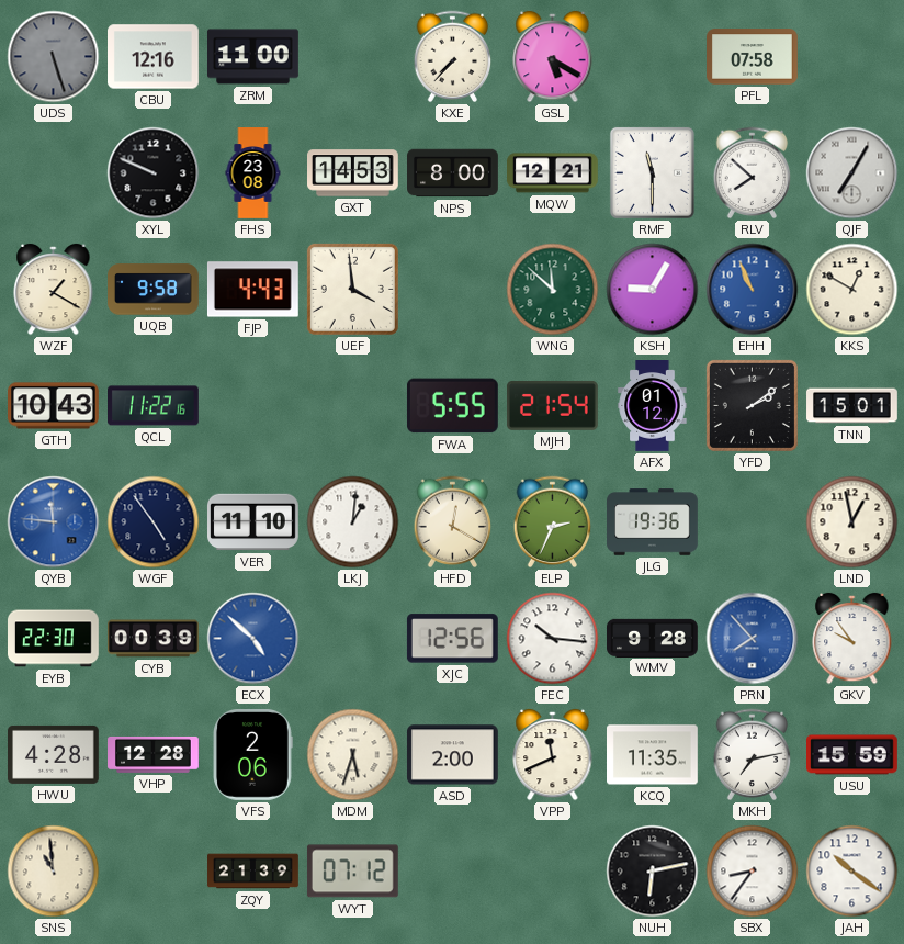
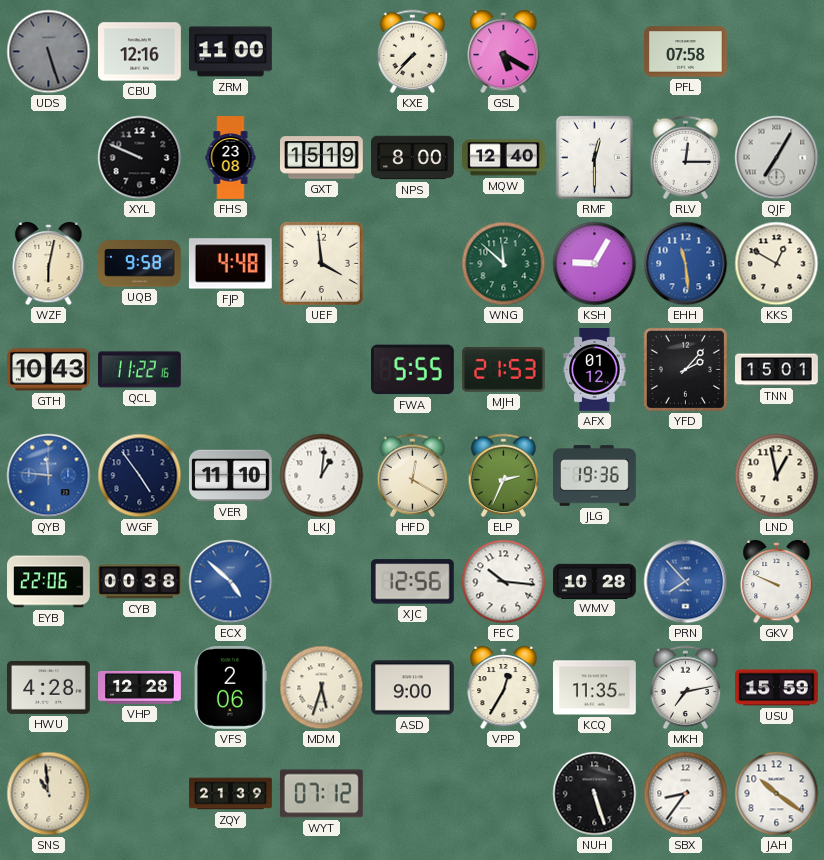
GXT: 14:53 -> 15:19
MQW: 12:21 -> 12:40
RMF: 11:30 -> 12:30
RLV: 7:52 -> 12:15
WZF: 1:20 -> 6:02
FJP: 4:43 -> 4:48
EHH: 10:56 -> 11:29
MJH: 21:54 -> 21:53
YFD: 2:09 -> 2:07
EYB: 22:30 -> 22:06
CYB: 00:39 -> 00:38
WMV: 9:28 -> 10:28
GKV: 9:54 -> 9:49
ASD: 2:00 -> 9:00
VPP: 11:41 -> 12:35
NUH: 6:13 -> 5:27
